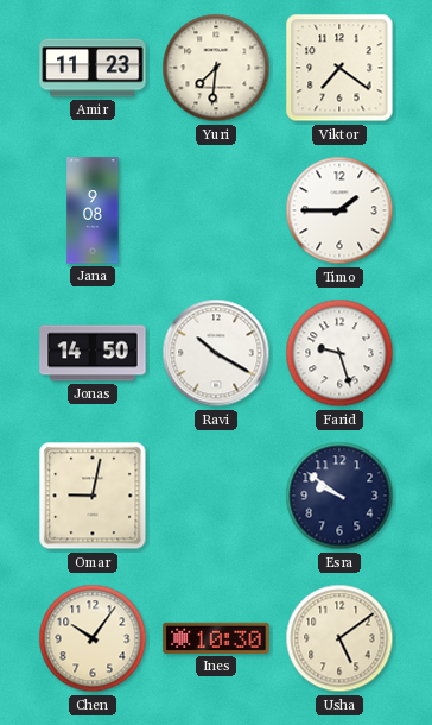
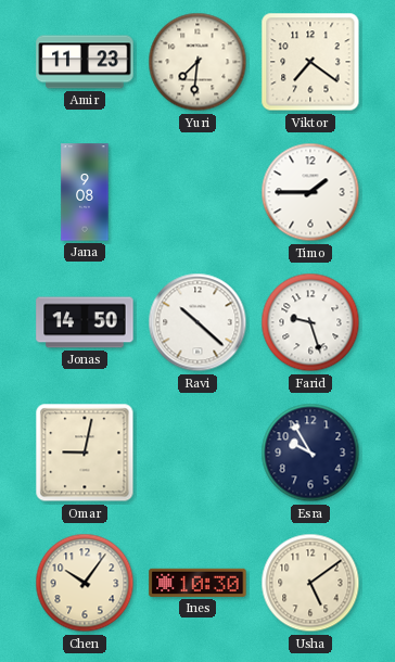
Ravi: 10:20 -> 10:22
Esra: 9:51 -> 9:55
